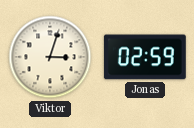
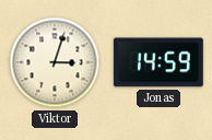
Jonas: 02:59 -> 14:59
